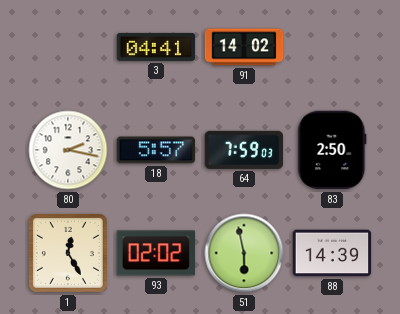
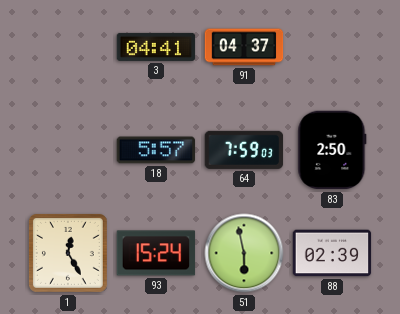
91: 14:02 -> 04:37
80: 2:17 -> none
93: 02:02 -> 15:24
88: 14:39 -> 02:39
